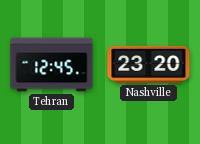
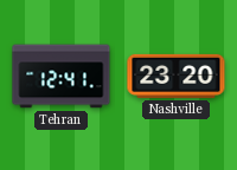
Tehran: 12:45 -> 12:41
